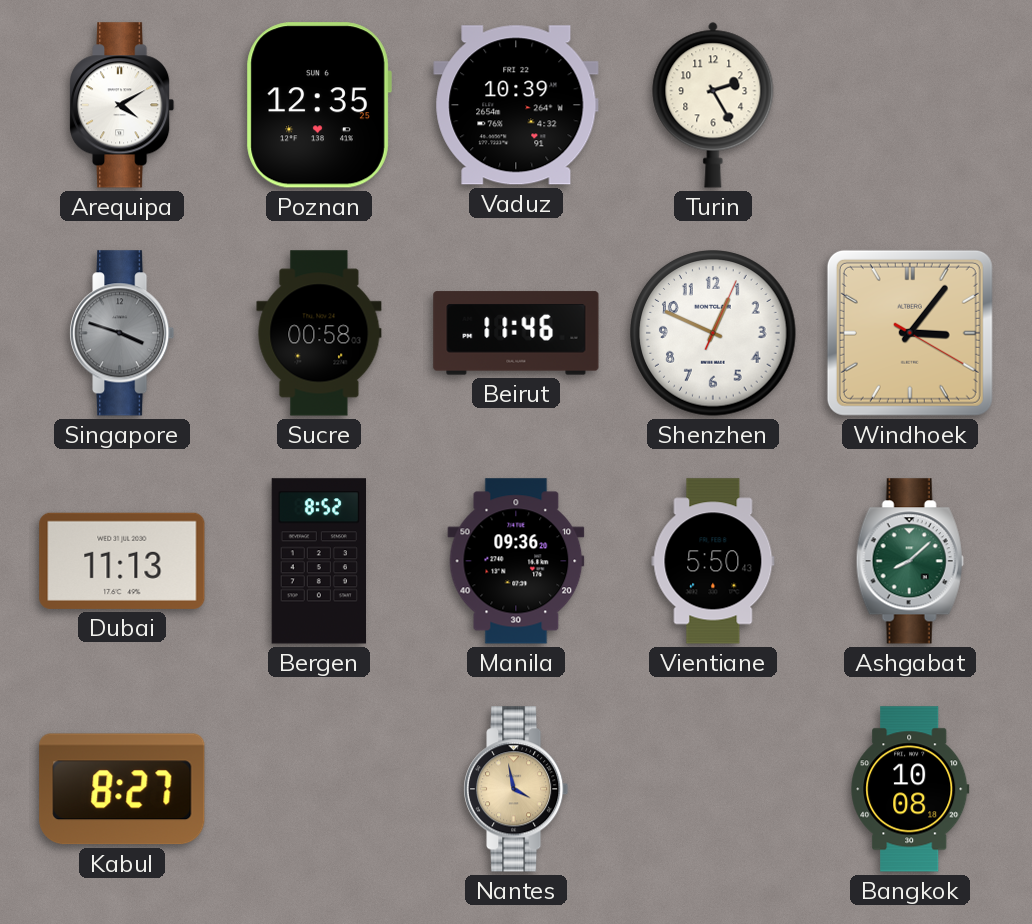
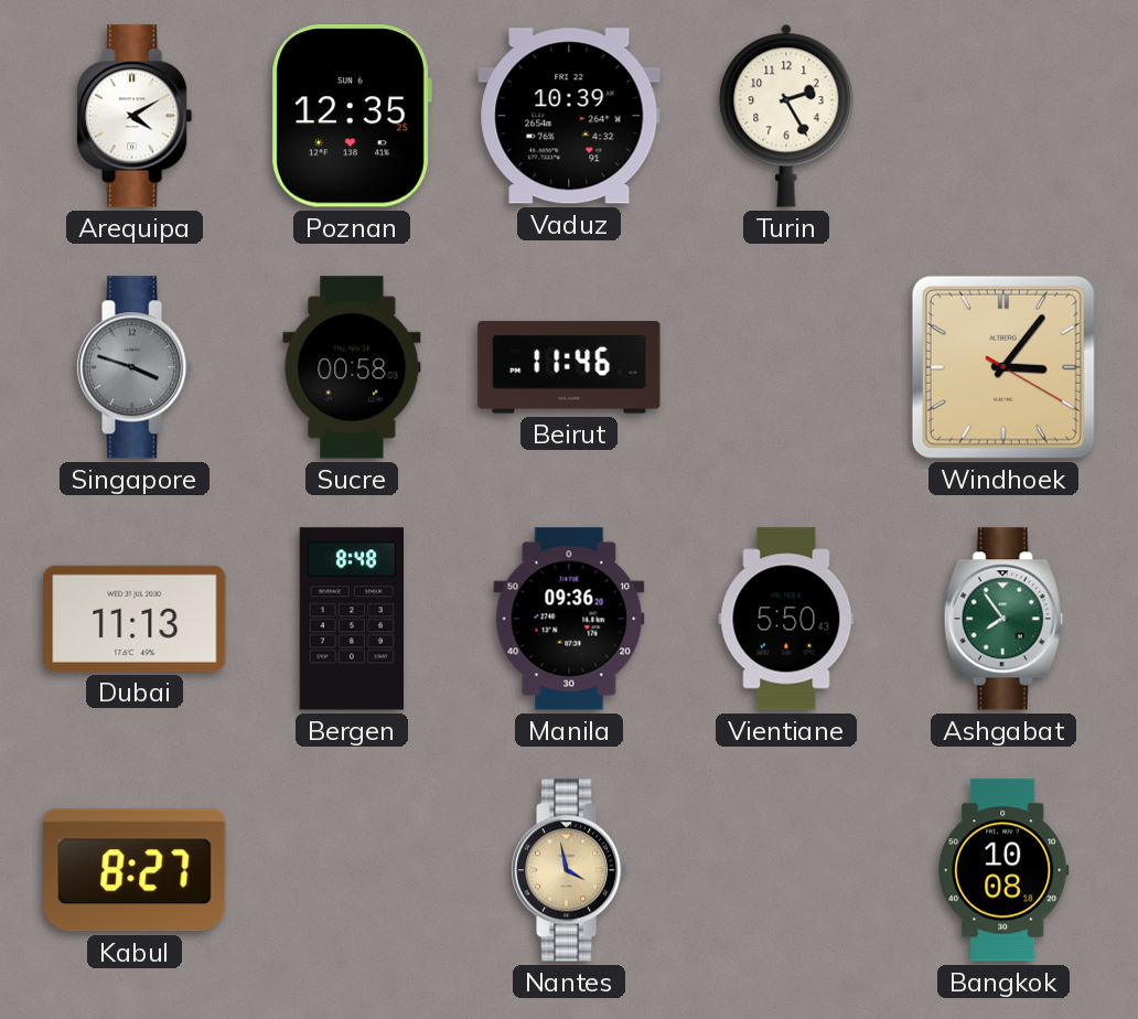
Shenzhen: 12:49 -> none
Bergen: 8:52 -> 8:48
Ashgabat: 8:08 -> 7:54
